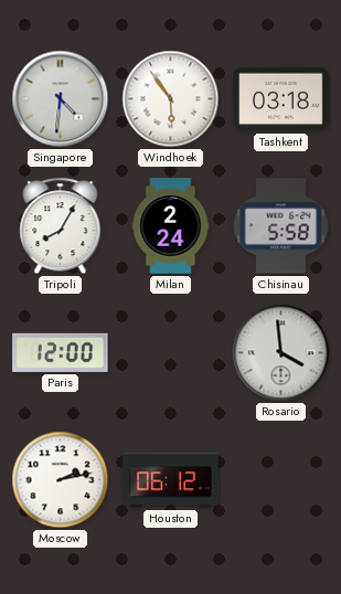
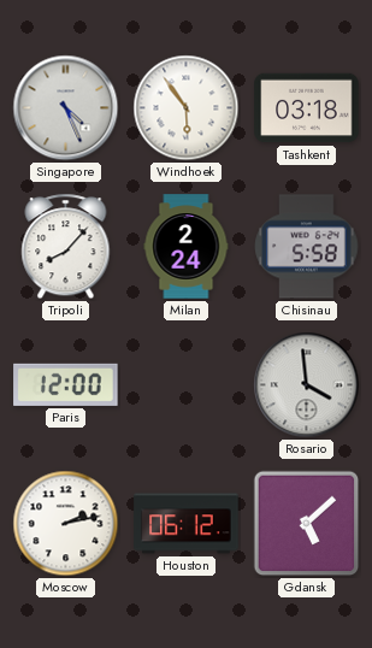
Singapore: 4:31 -> 4:26
Tripoli: 8:05 -> 8:07
Gdansk: none -> 5:08
